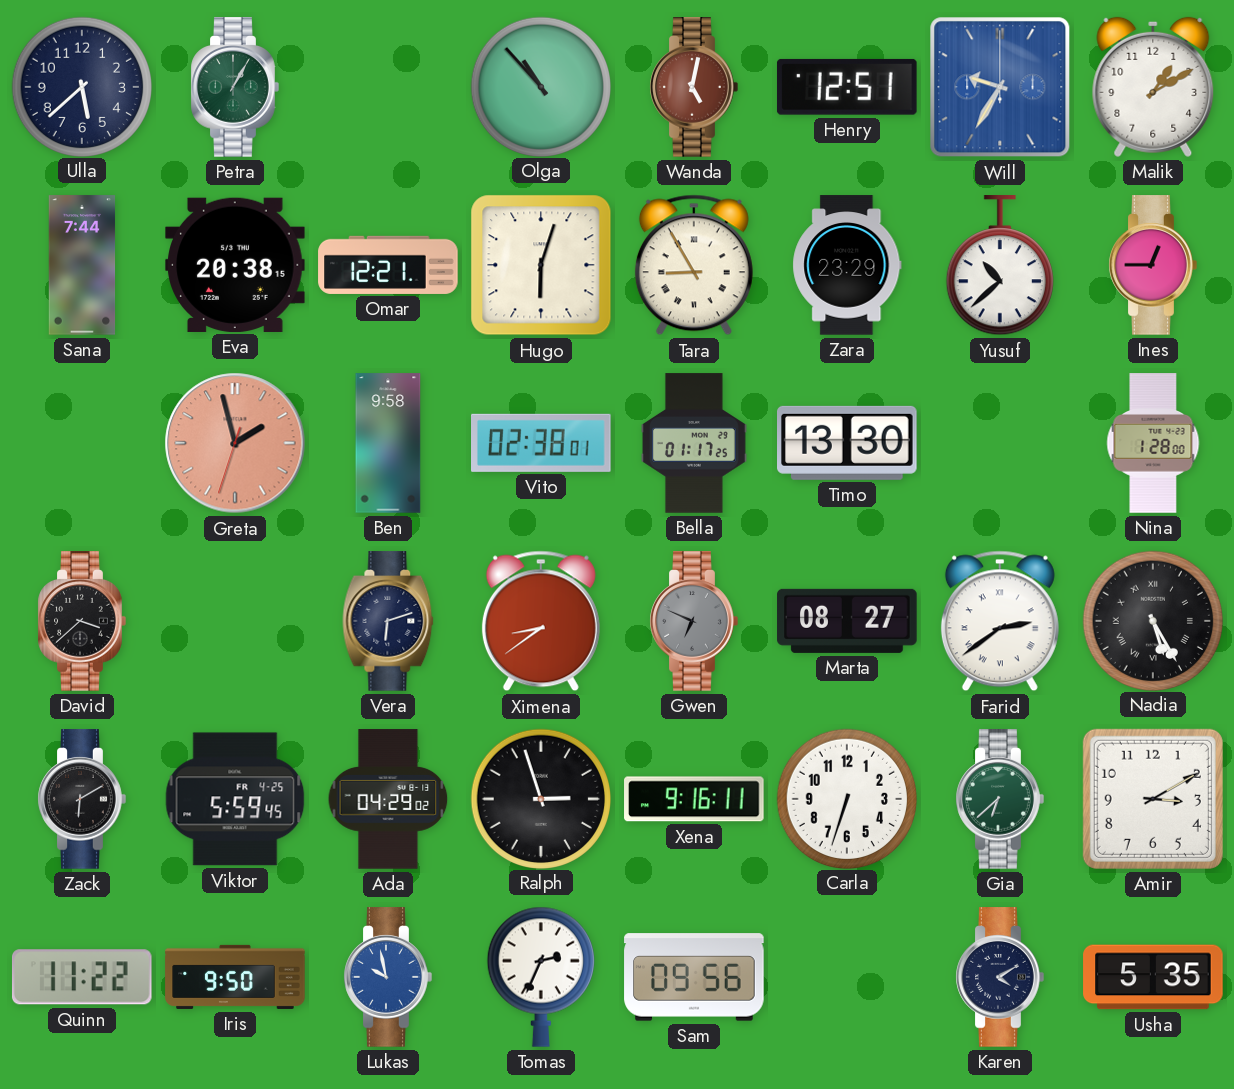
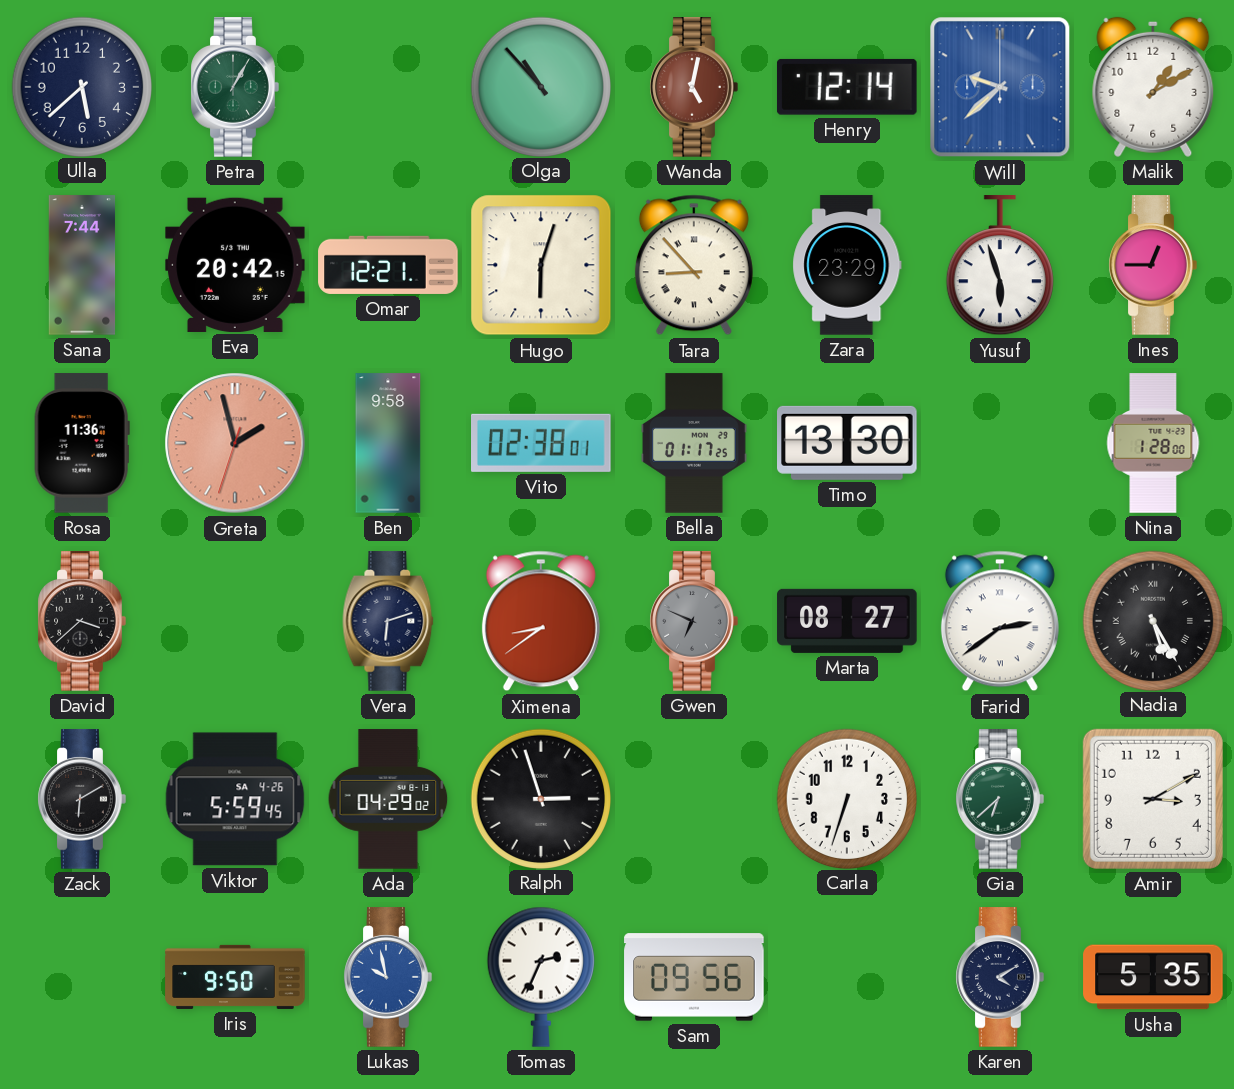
Henry: 12:51 -> 12:14
Will: 9:35 -> 9:38
Eva: 20:38 -> 20:42
Tara: 8:55 -> 8:53
Yusuf: 10:38 -> 5:57
Rosa: none -> 11:36
Viktor date: FR 4-25 -> SA 4-26
Xena: 9:16 -> none
Quinn: 11:22 -> none
